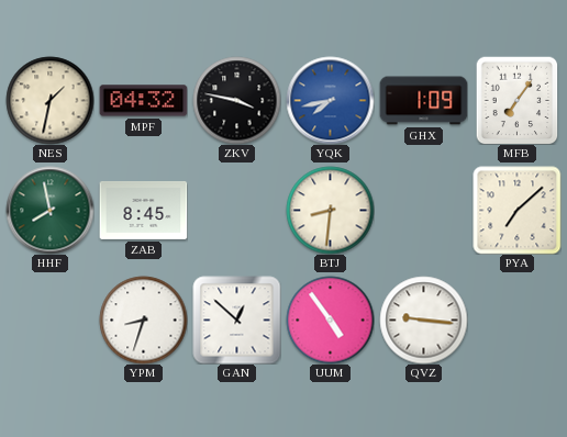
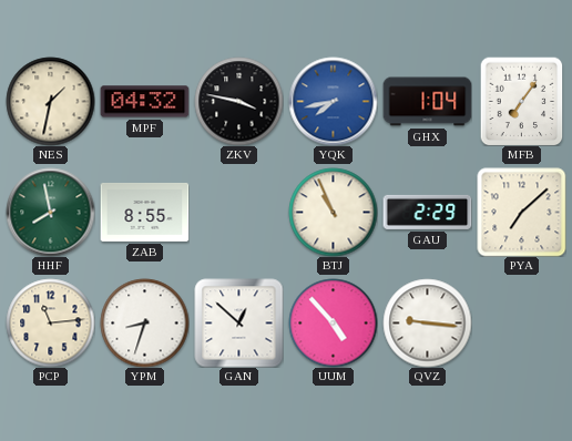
GHX: 1:09 -> 1:04
ZAB: 8:45 -> 8:55
BTJ: 8:31 -> 10:56
GAU: none -> 2:29
PCP: none -> 11:14
UUM: 4:54 -> 4:53
